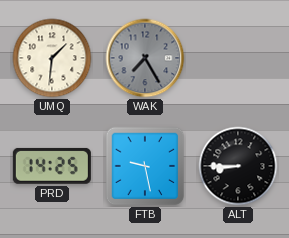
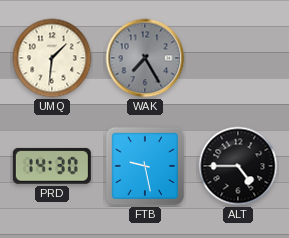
PRD: 14:25 -> 14:30
ALT: 8:45 -> 4:45
